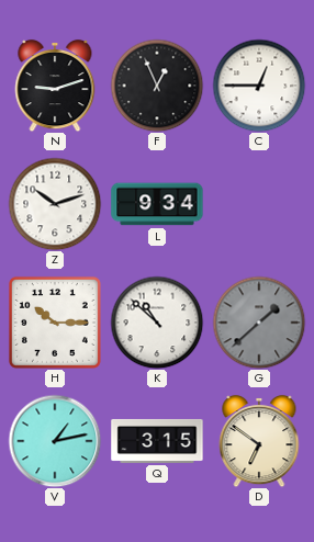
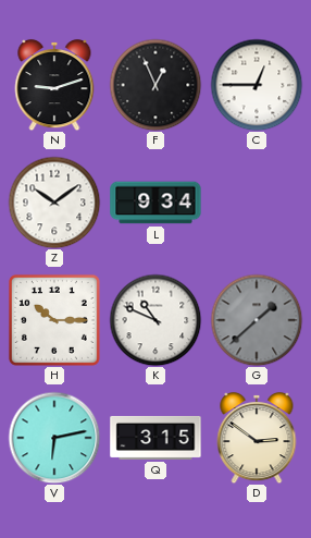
Z: 10:12 -> 10:09
K: 10:52 -> 10:49
V: 1:13 -> 6:13
D: 6:51 -> 2:51
